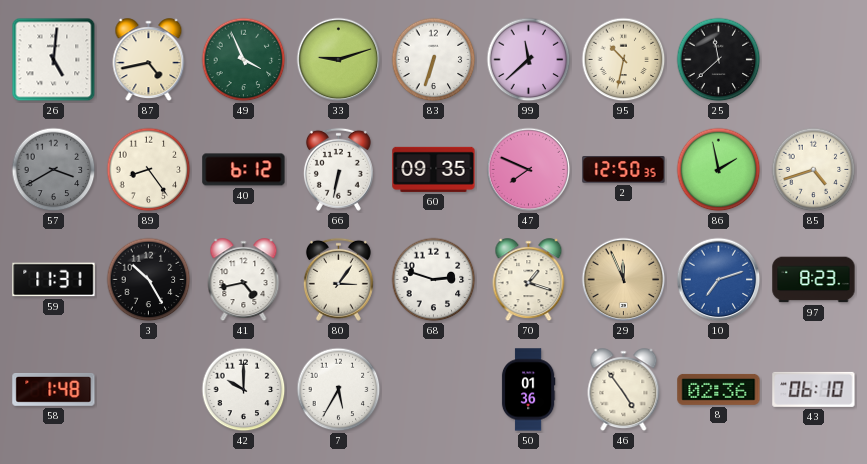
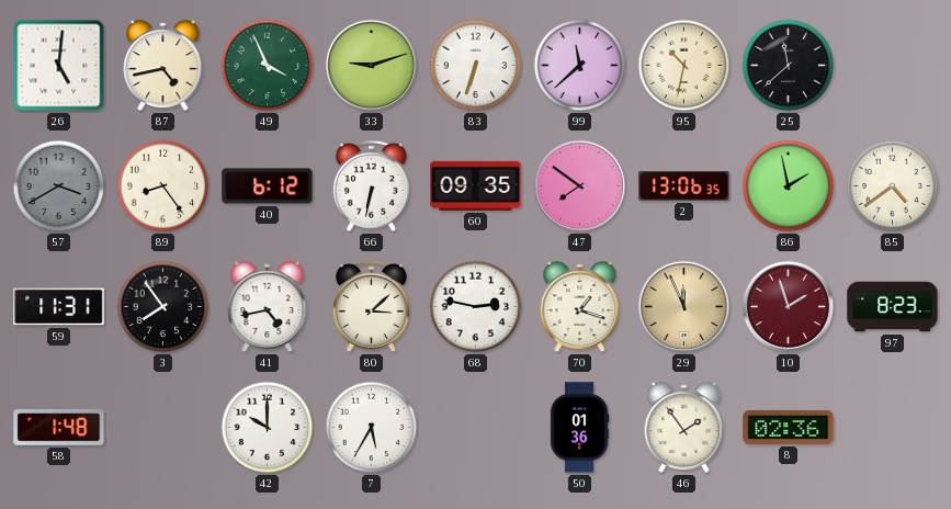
47: 7:49 -> 7:51
2: 12:50 -> 13:06
85: 4:42 -> 4:39
3: 10:25 -> 7:54
80: 3:06 -> 3:08
68: 2:48 -> 2:47
10: 7:12 -> 1:57
10 dial: blue -> burgundy
46: 4:54 -> 1:54
43: 06:10 -> none
